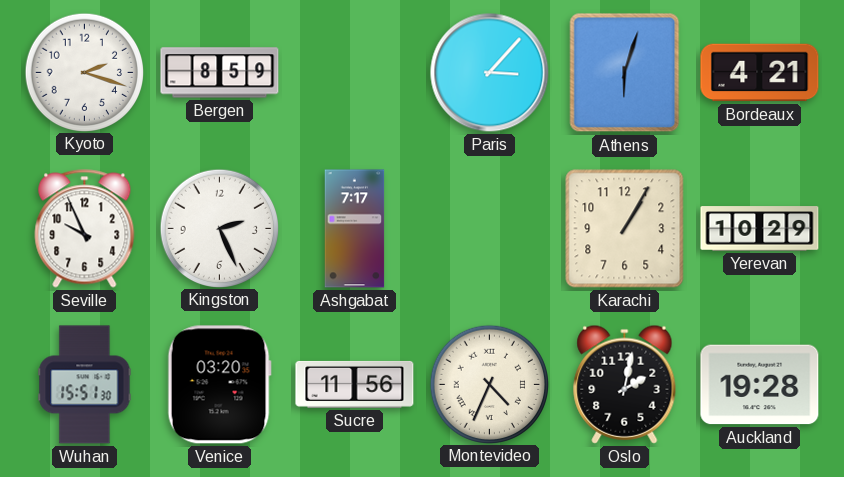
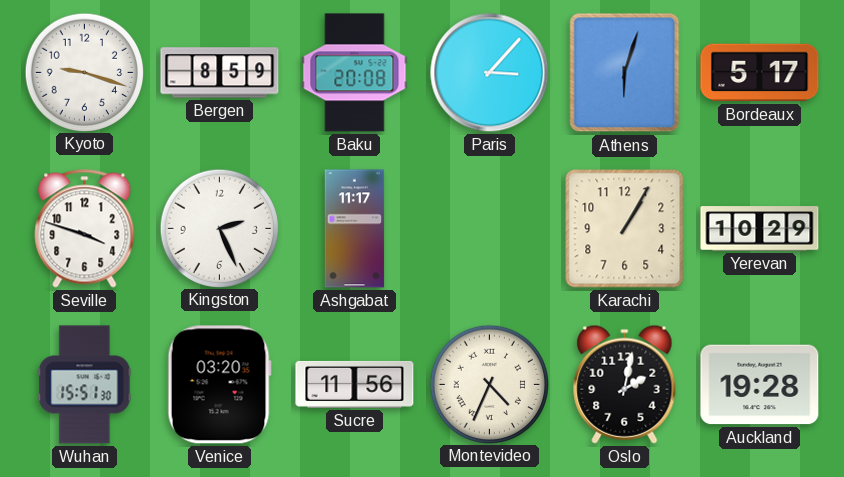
Kyoto: 2:18 -> 9:18
Baku: none -> 20:08
Bordeaux: 4:21 -> 5:17
Seville: 9:56 -> 3:48
Ashgabat: 7:17 -> 11:17
